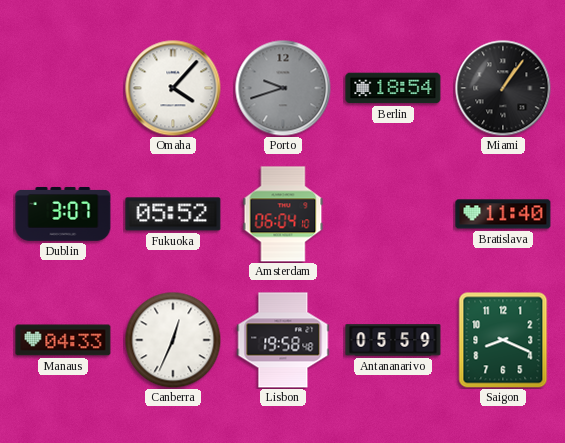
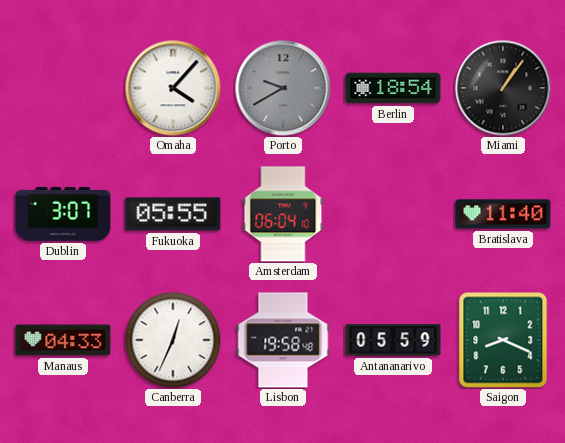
Porto: 9:42 -> 9:40
Fukuoka: 05:52 -> 05:55
